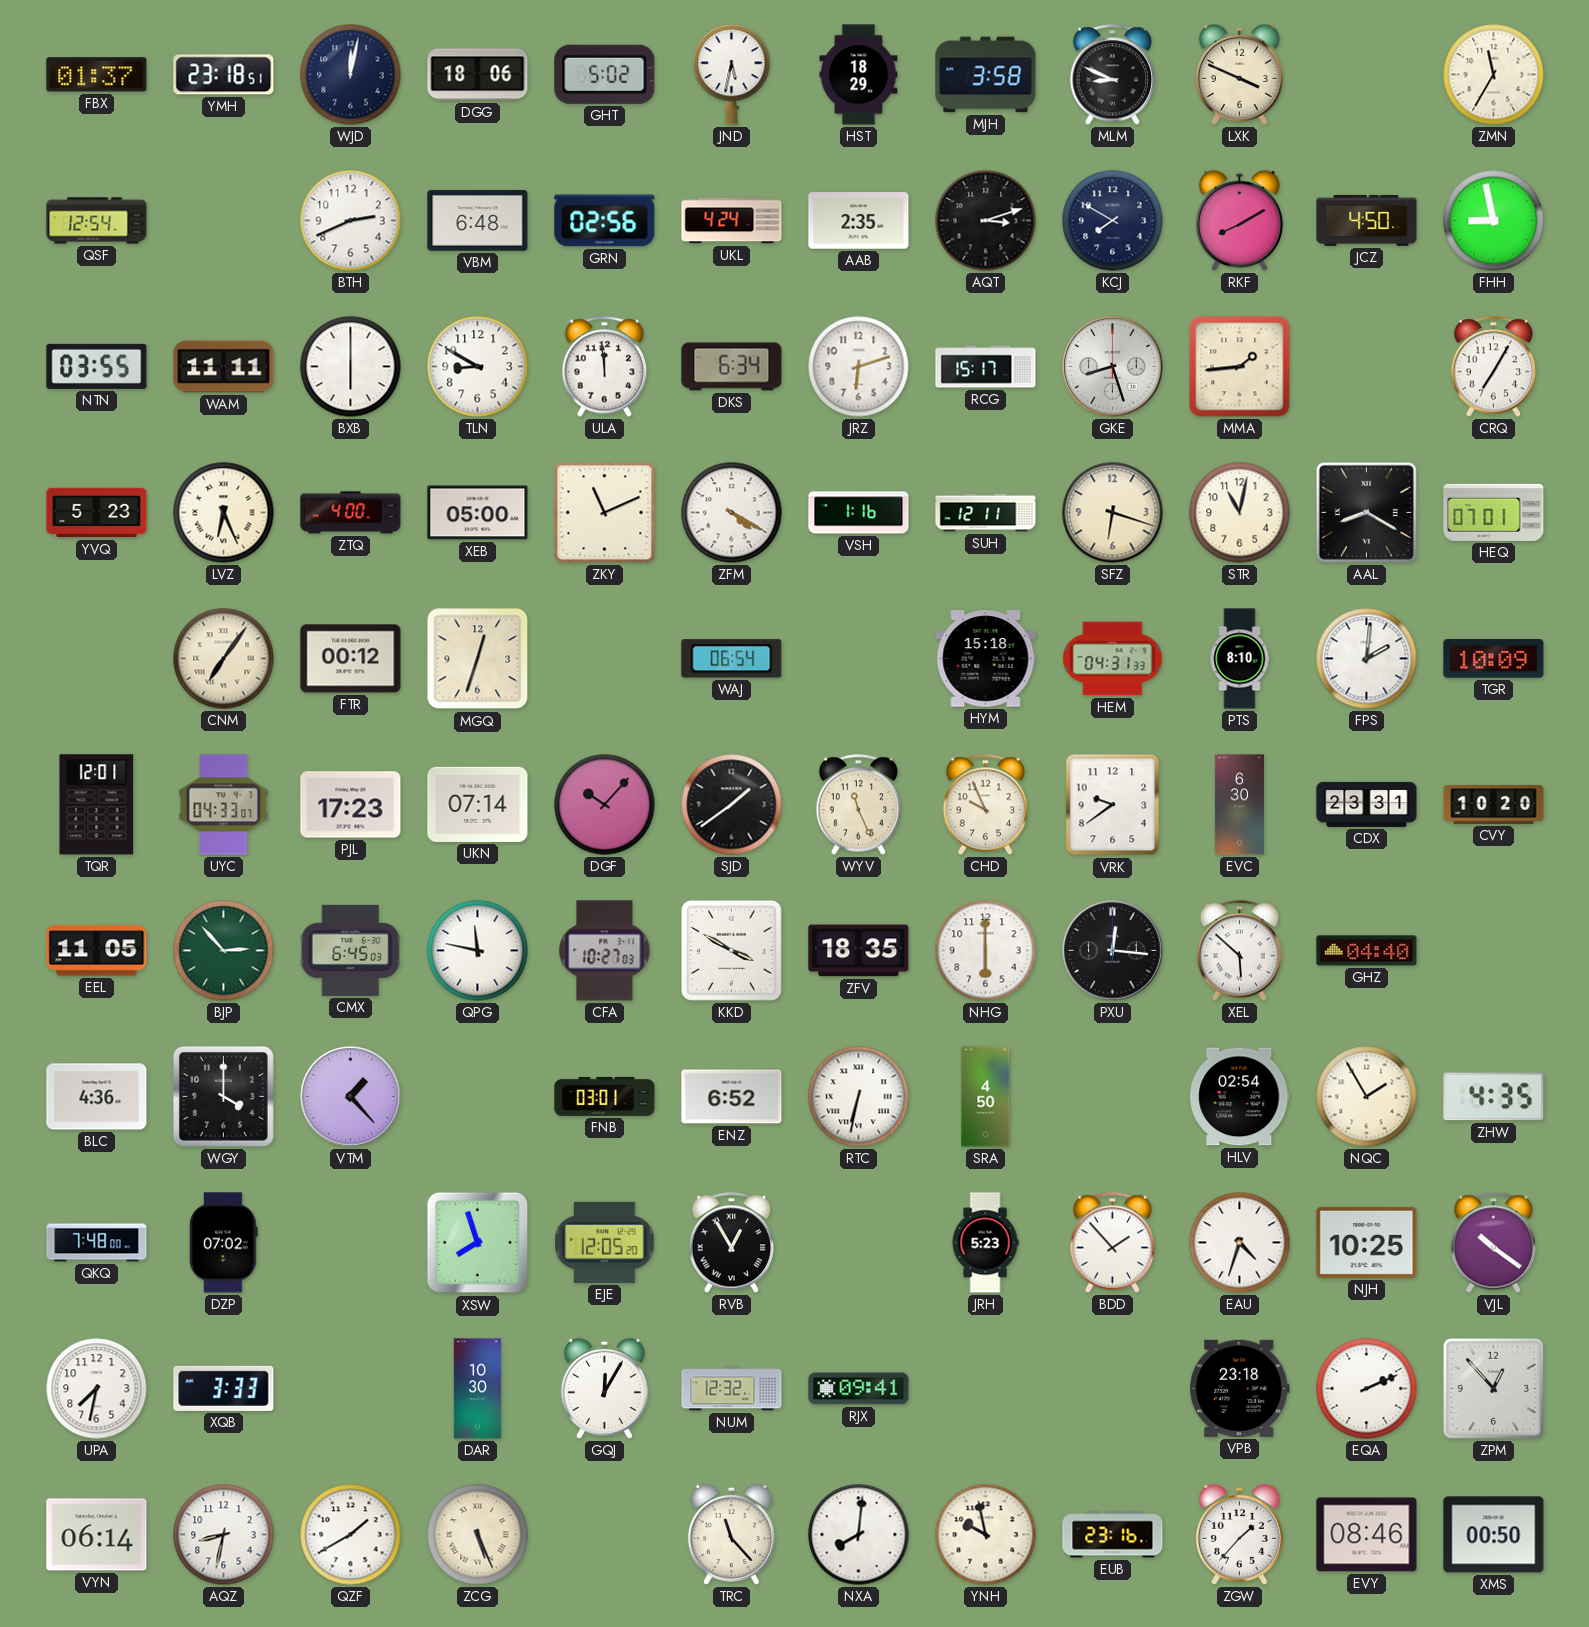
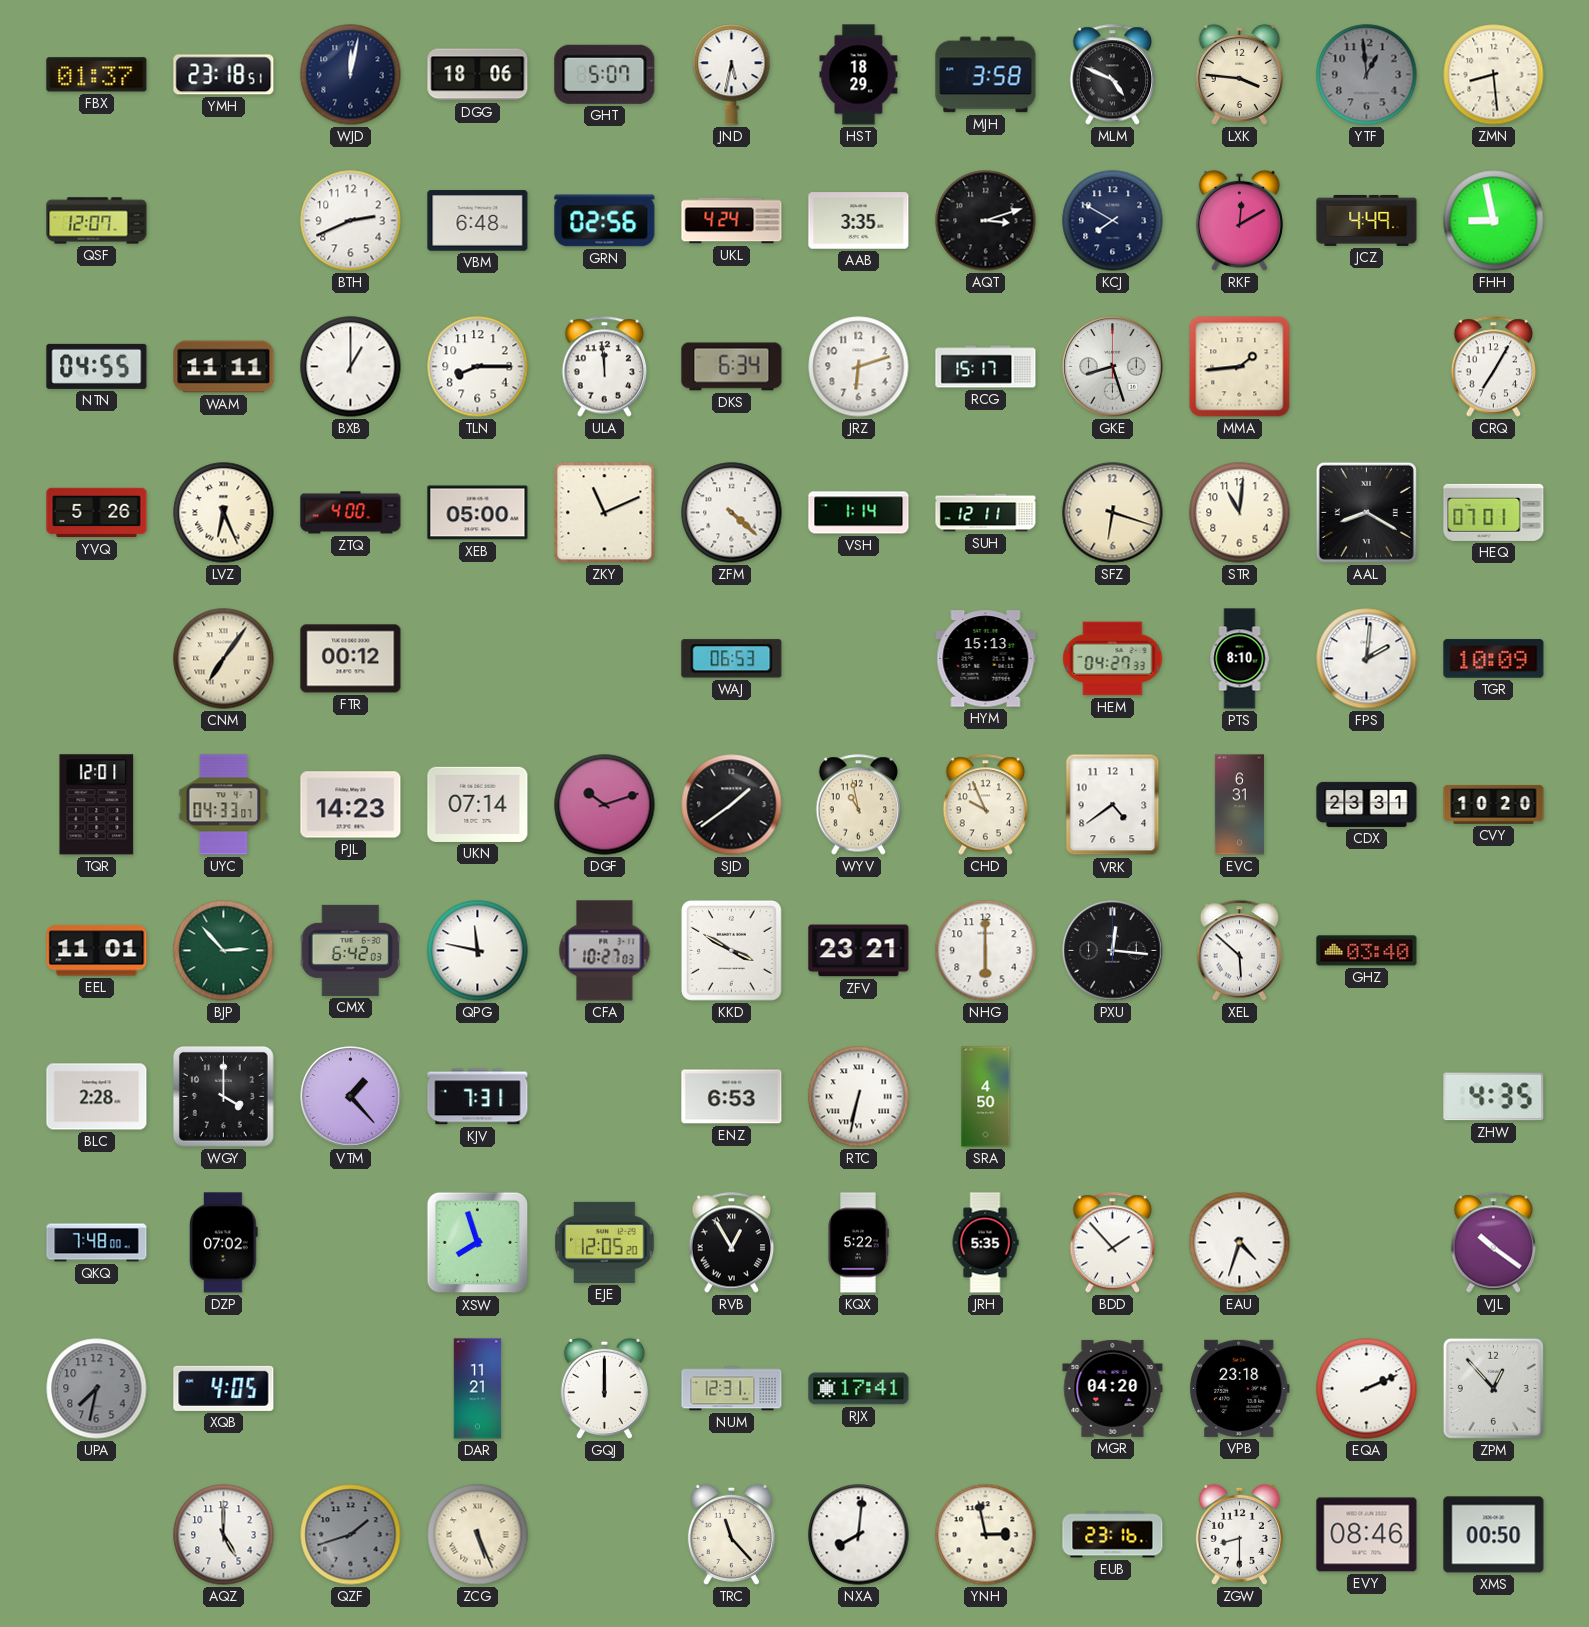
GHT: 5:02 -> 5:07
MLM: 8:49 -> 4:49
LXK: 3:49 -> 3:46
YTF: none -> 12:59
ZMN: 11:35 -> 8:29
QSF: 12:54 -> 12:07
AAB: 2:35 -> 3:35
RKF: 8:10 -> 12:10
JCZ: 4:50 -> 4:49
NTN: 03:55 -> 04:55
BXB: 6:00 -> 1:00
TLN: 8:50 -> 8:15
YVQ: 5:23 -> 5:26
ZFM: 4:20 -> 4:22
VSH: 1:16 -> 1:14
STR: 11:02 -> 11:01
MGQ: 12:33 -> none
WAJ: 06:54 -> 06:53
HYM: 15:18 -> 15:13
HEM: 04:31 -> 04:27
PJL: 17:23 -> 14:23
DGF: 10:07 -> 10:12
WYV: 11:26 -> 10:58
VRK: 9:39 -> 4:39
EVC: 6:30 -> 6:31
EEL: 11:05 -> 11:01
CMX: 6:45 -> 6:42
ZFV: 18:35 -> 23:21
GHZ: 04:40 -> 03:40
BLC: 4:36 -> 2:28
KJV: none -> 7:31
FNB: 03:01 -> none
ENZ: 6:52 -> 6:53
HLV: 02:54 -> none
NQC: 1:55 -> none
KQX: none -> 5:22
JRH: 5:23 -> 5:35
NJH: 10:25 -> none
UPA dial: white -> grey
XQB: 3:33 -> 4:05
DAR: 10:30 -> 11:21
GQJ: 12:05 -> 12:00
NUM: 12:32 -> 12:31
RJX: 09:41 -> 17:41
MGR: none -> 04:20
VYN: 06:14 -> none
AQZ: 8:32 -> 5:00
QZF: 1:40 -> 1:42
QZF dial: white -> grey
YNH: 9:58 -> 2:58
ZGW: 1:37 -> 8:30
